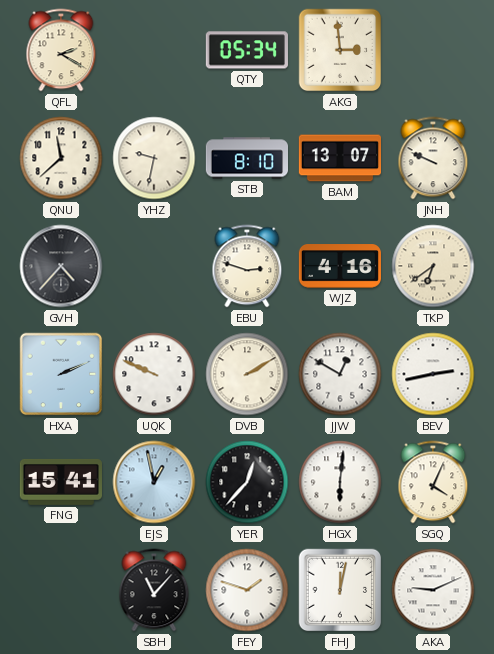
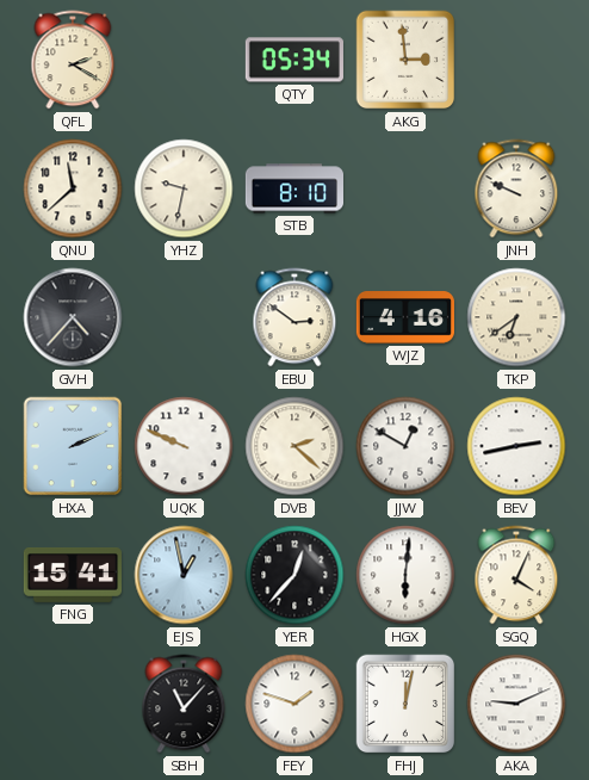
BAM: 13:07 -> none
EBU: 2:48 -> 2:51
DVB: 2:10 -> 2:22
